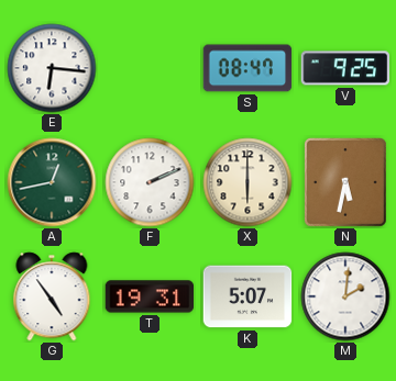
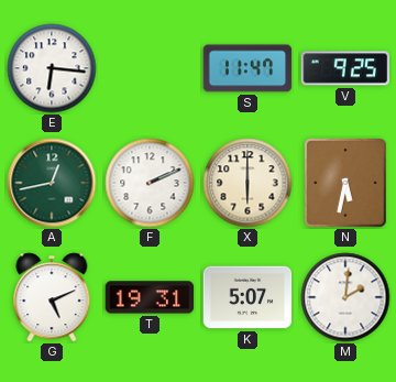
S: 08:47 -> 11:47
G: 4:54 -> 5:11
